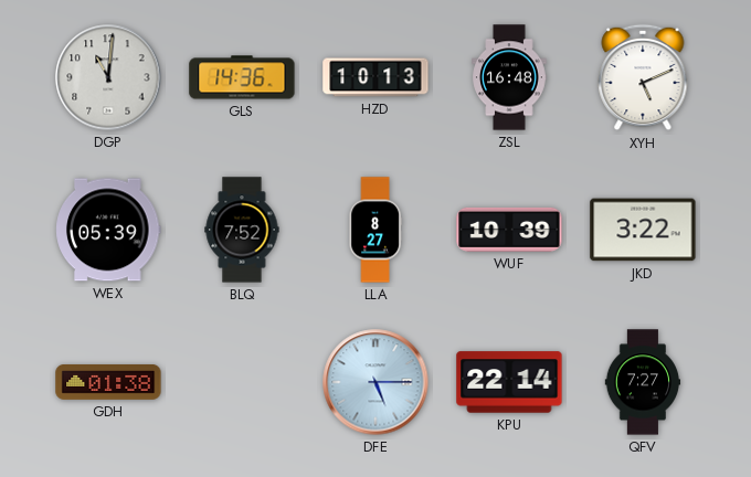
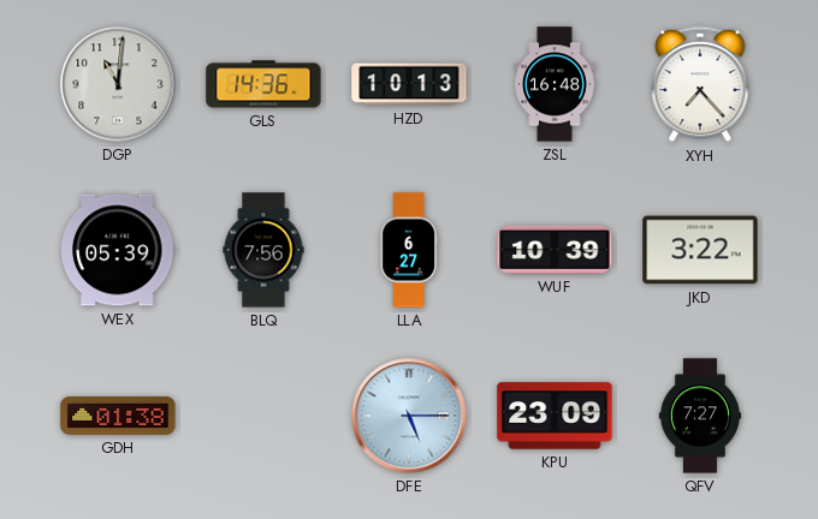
XYH: 5:11 -> 7:23
BLQ: 7:52 -> 7:56
LLA: 8:27 -> 6:27
KPU: 22:14 -> 23:09
